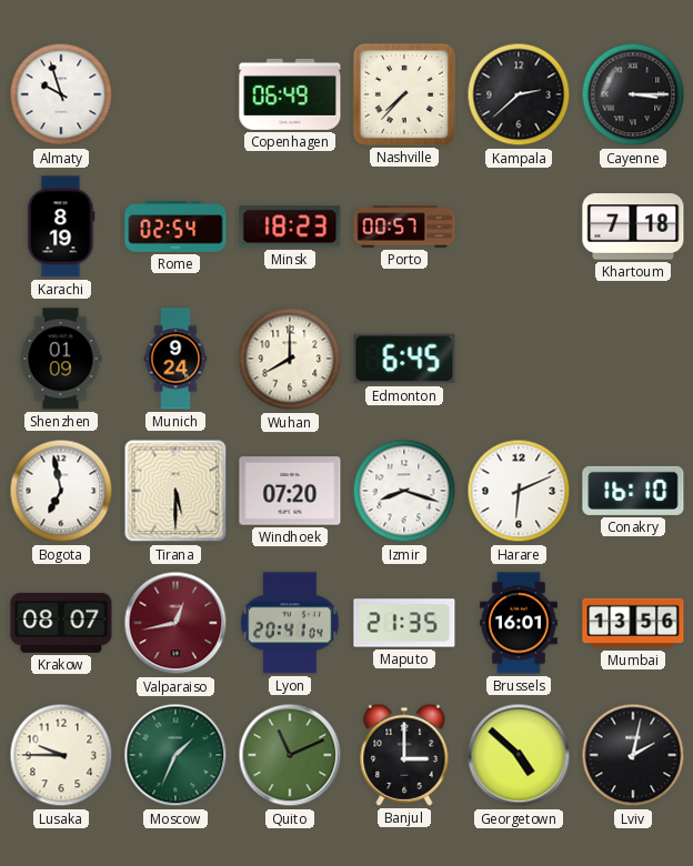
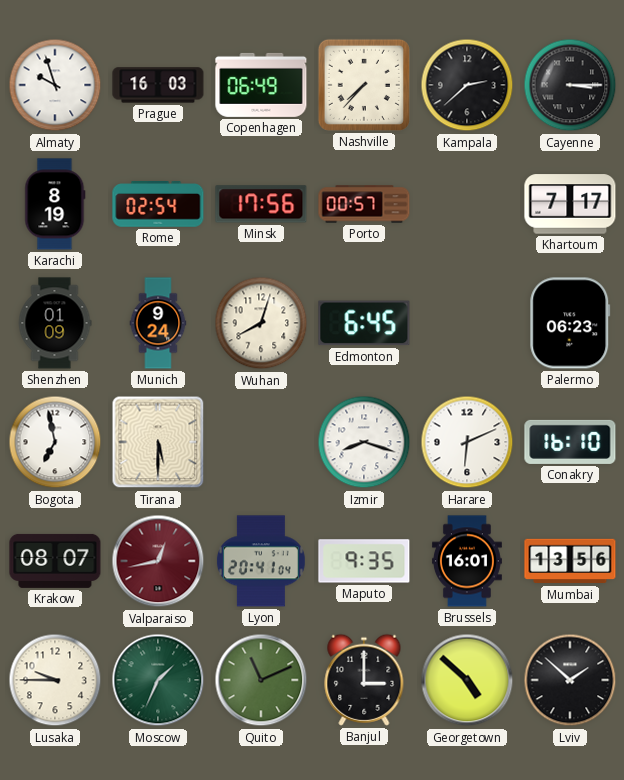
Prague: none -> 16:03
Minsk: 18:23 -> 17:56
Khartoum: 7:18 -> 7:17
Wuhan: 8:00 -> 8:03
Palermo: none -> 06:23
Windhoek: 07:20 -> none
Maputo: 21:35 -> 9:35
Lviv: 2:02 -> 1:52
